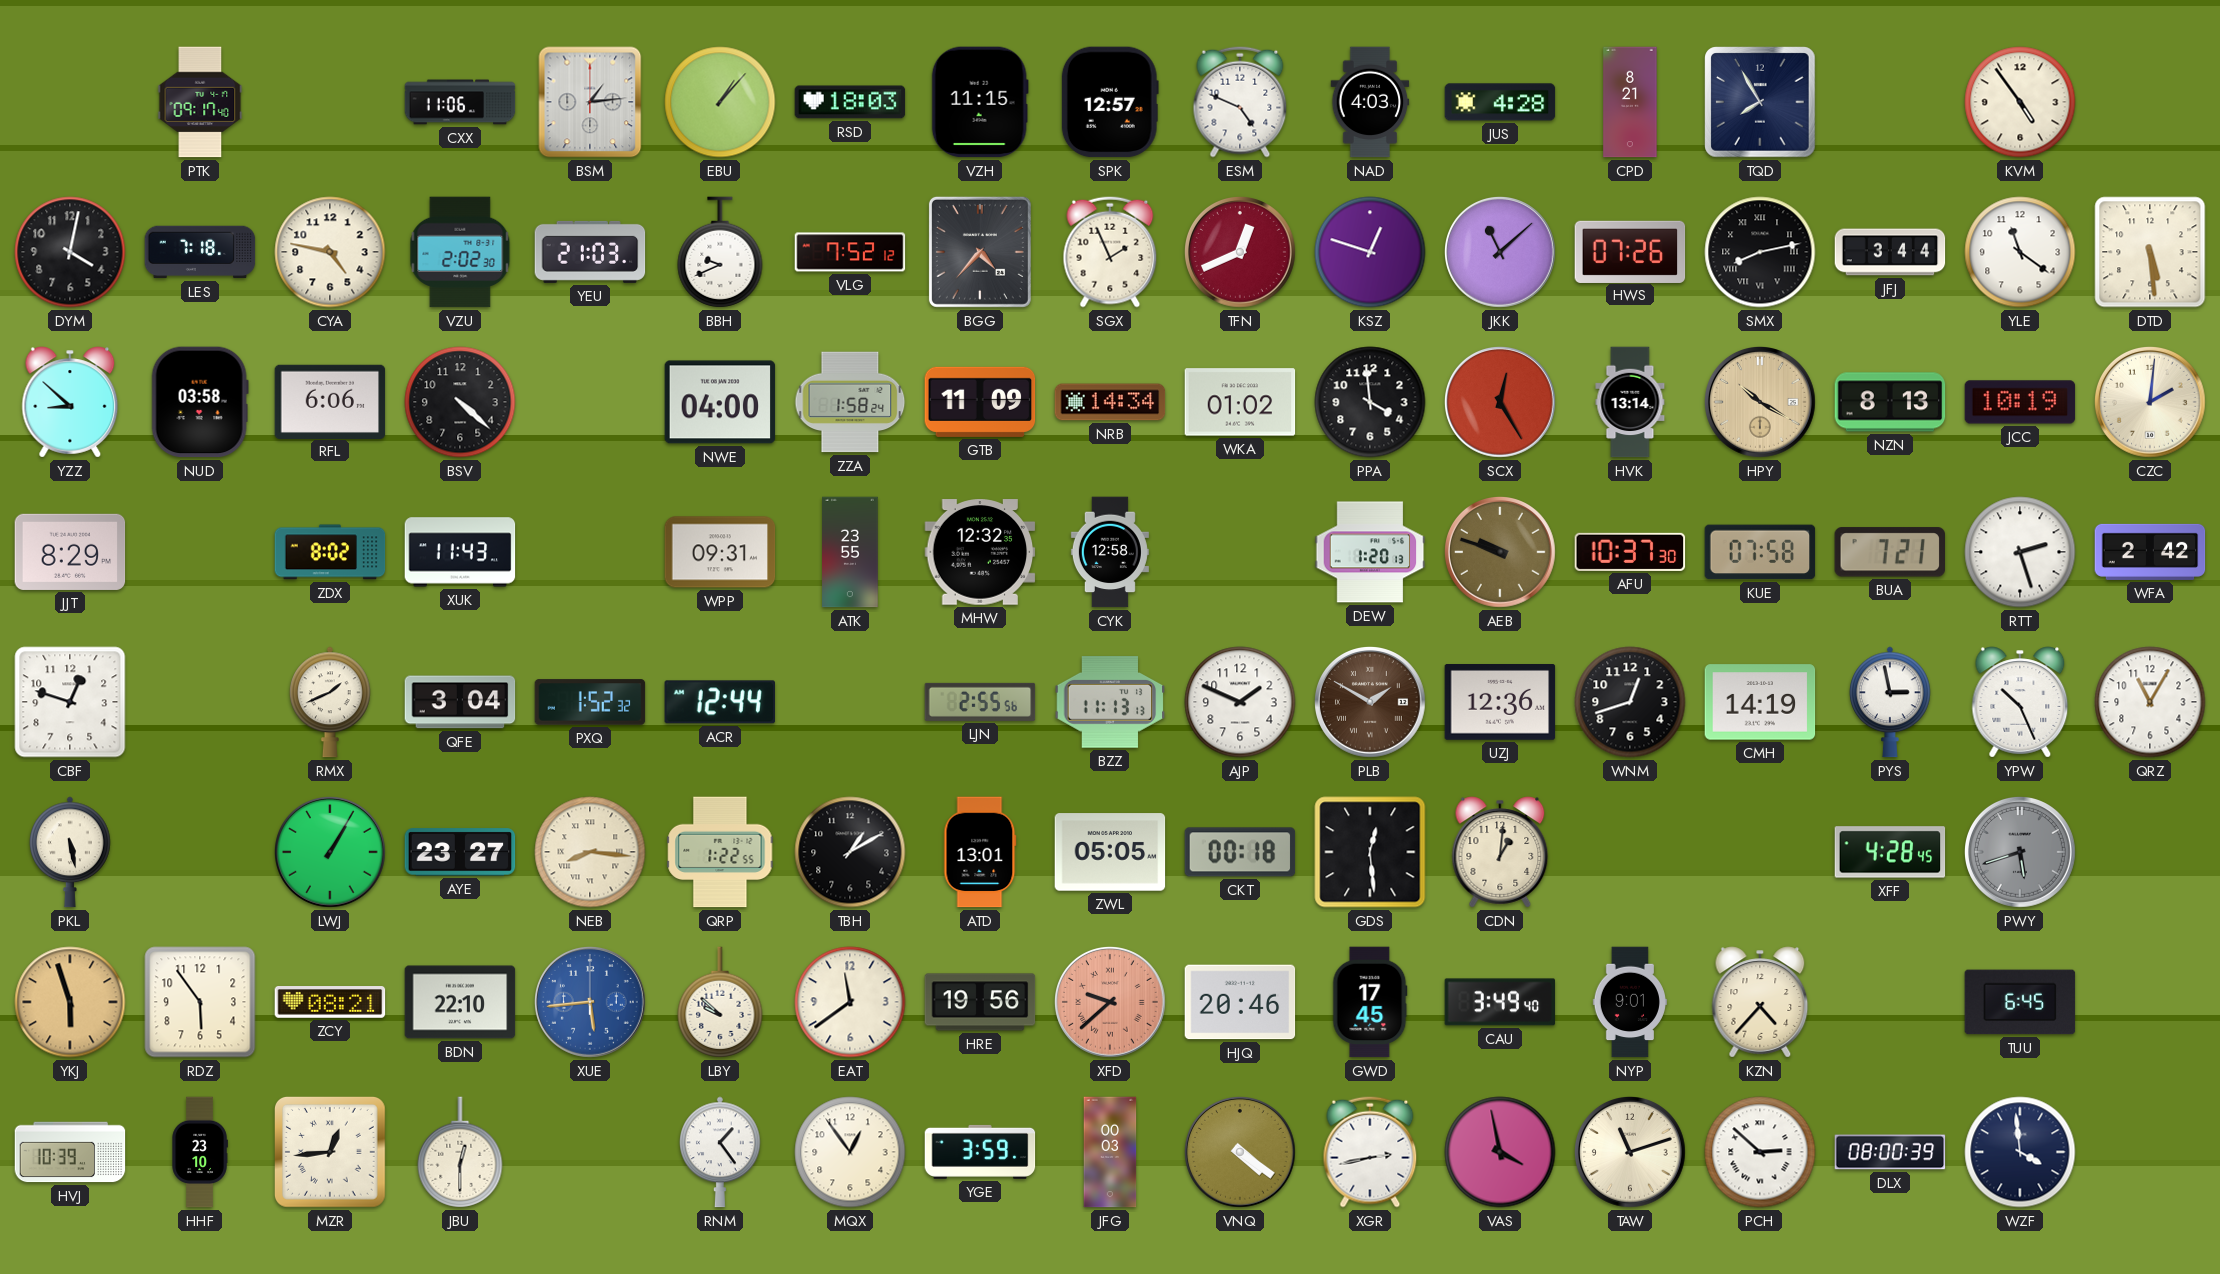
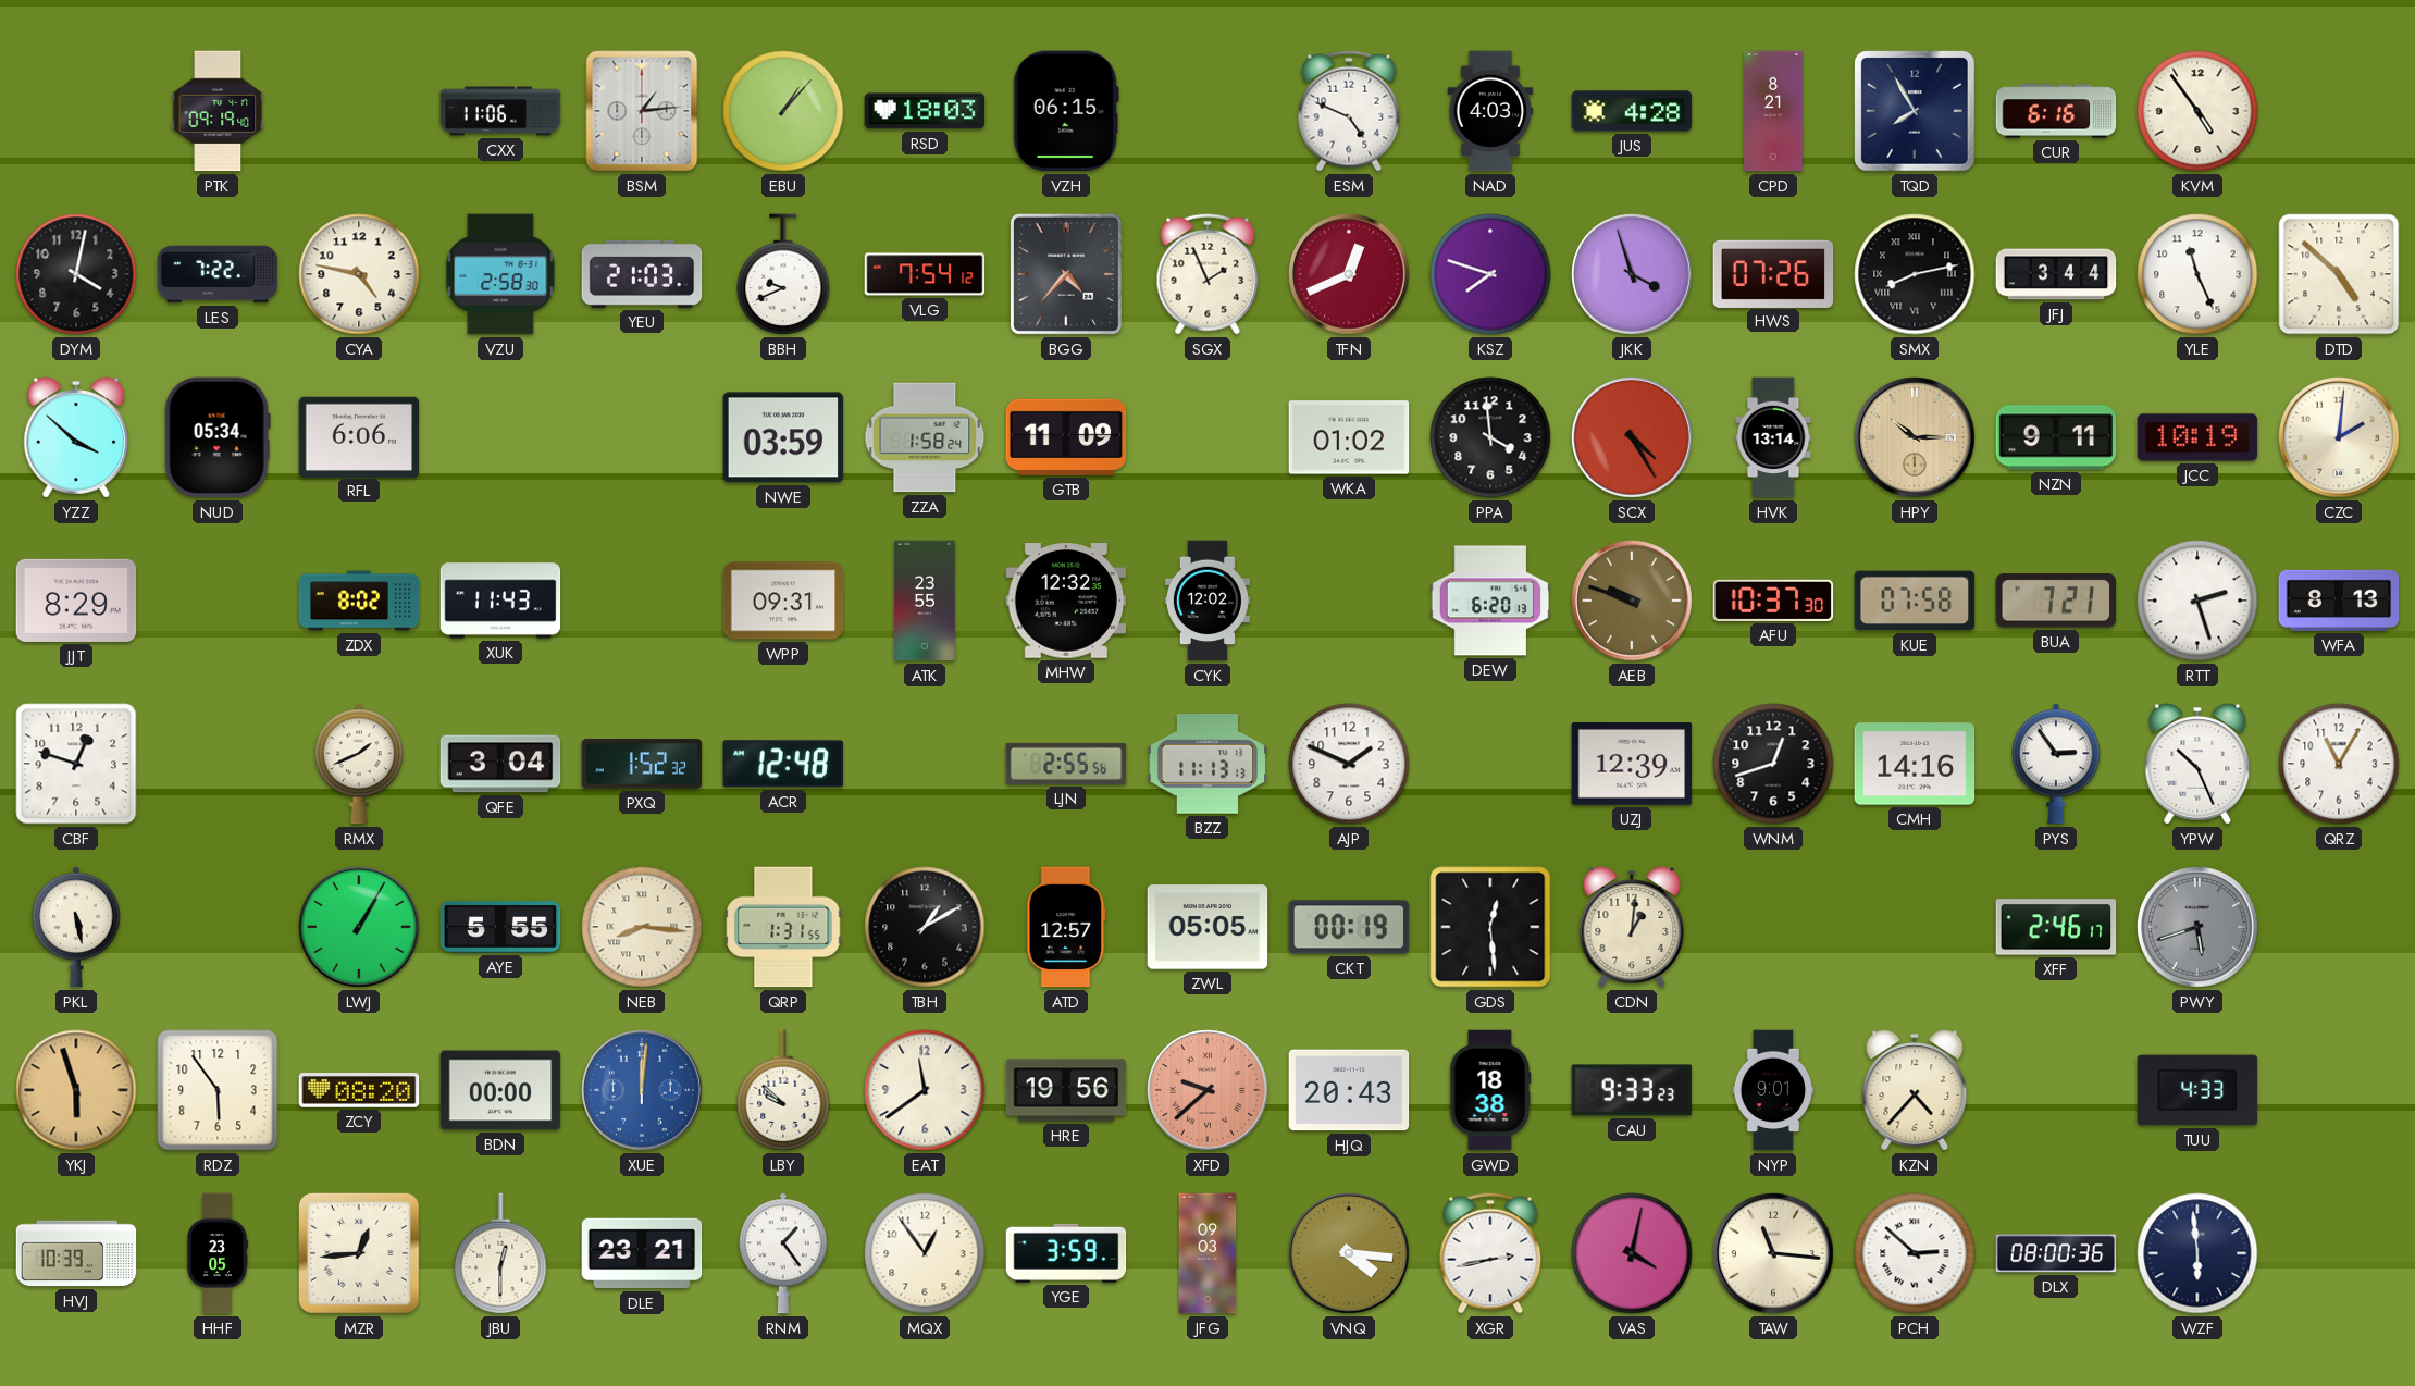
PTK: 09:17 -> 09:19
VZH: 11:15 -> 06:15
SPK: 12:57 -> none
CUR: none -> 6:16
LES: 7:18 -> 7:22
VZU: 2:02 -> 2:58
VLG: 7:52 -> 7:54
KSZ: 12:48 -> 7:48
JKK: 11:08 -> 3:57
YLE: 11:21 -> 11:26
DTD: 5:29 -> 4:52
YZZ: 8:52 -> 3:52
NUD: 03:58 -> 05:34
BSV: 4:22 -> none
NWE: 04:00 -> 03:59
NRB: 14:34 -> none
SCX: 12:25 -> 4:25
HPY: 10:20 -> 10:15
NZN: 8:13 -> 9:11
CYK: 12:58 -> 12:02
DEW: 1:20 -> 6:20
WFA: 2:42 -> 8:13
ACR: 12:44 -> 12:48
PLB: 1:50 -> none
UZJ: 12:36 -> 12:39
CMH: 14:19 -> 14:16
PYS: 2:58 -> 2:54
AYE: 23:27 -> 5:55
QRP: 1:22 -> 1:31
ATD: 13:01 -> 12:57
CKT: 00:18 -> 00:19
XFF: 4:28 -> 2:46
ZCY: 08:21 -> 08:20
BDN: 22:10 -> 00:00
XUE: 5:44 -> 12:01
HJQ: 20:46 -> 20:43
GWD: 17:45 -> 18:38
CAU: 3:49 -> 9:33
TUU: 6:45 -> 4:33
HHF: 23:10 -> 23:05
DLE: none -> 23:21
JFG: 00:03 -> 09:03
VNQ: 4:21 -> 4:16
VAS: 3:58 -> 4:02
TAW: 11:12 -> 11:16
DLX: 08:00:39 -> 08:00:36
WZF: 3:59 -> 5:59
